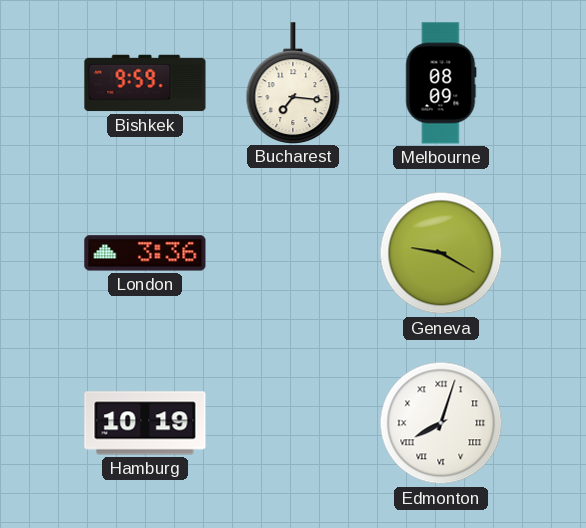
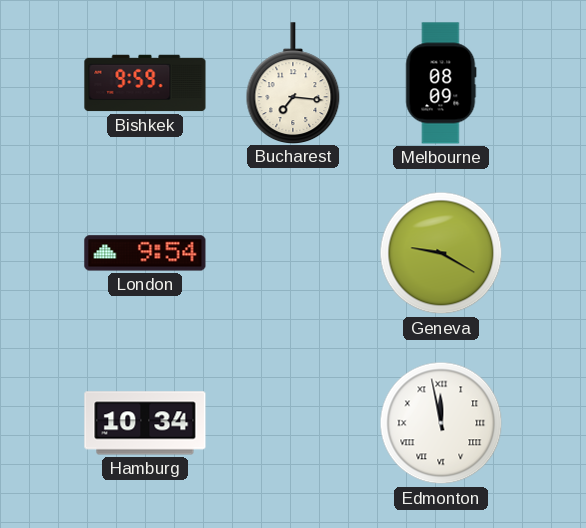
London: 3:36 -> 9:54
Hamburg: 10:19 -> 10:34
Edmonton: 8:03 -> 11:58
